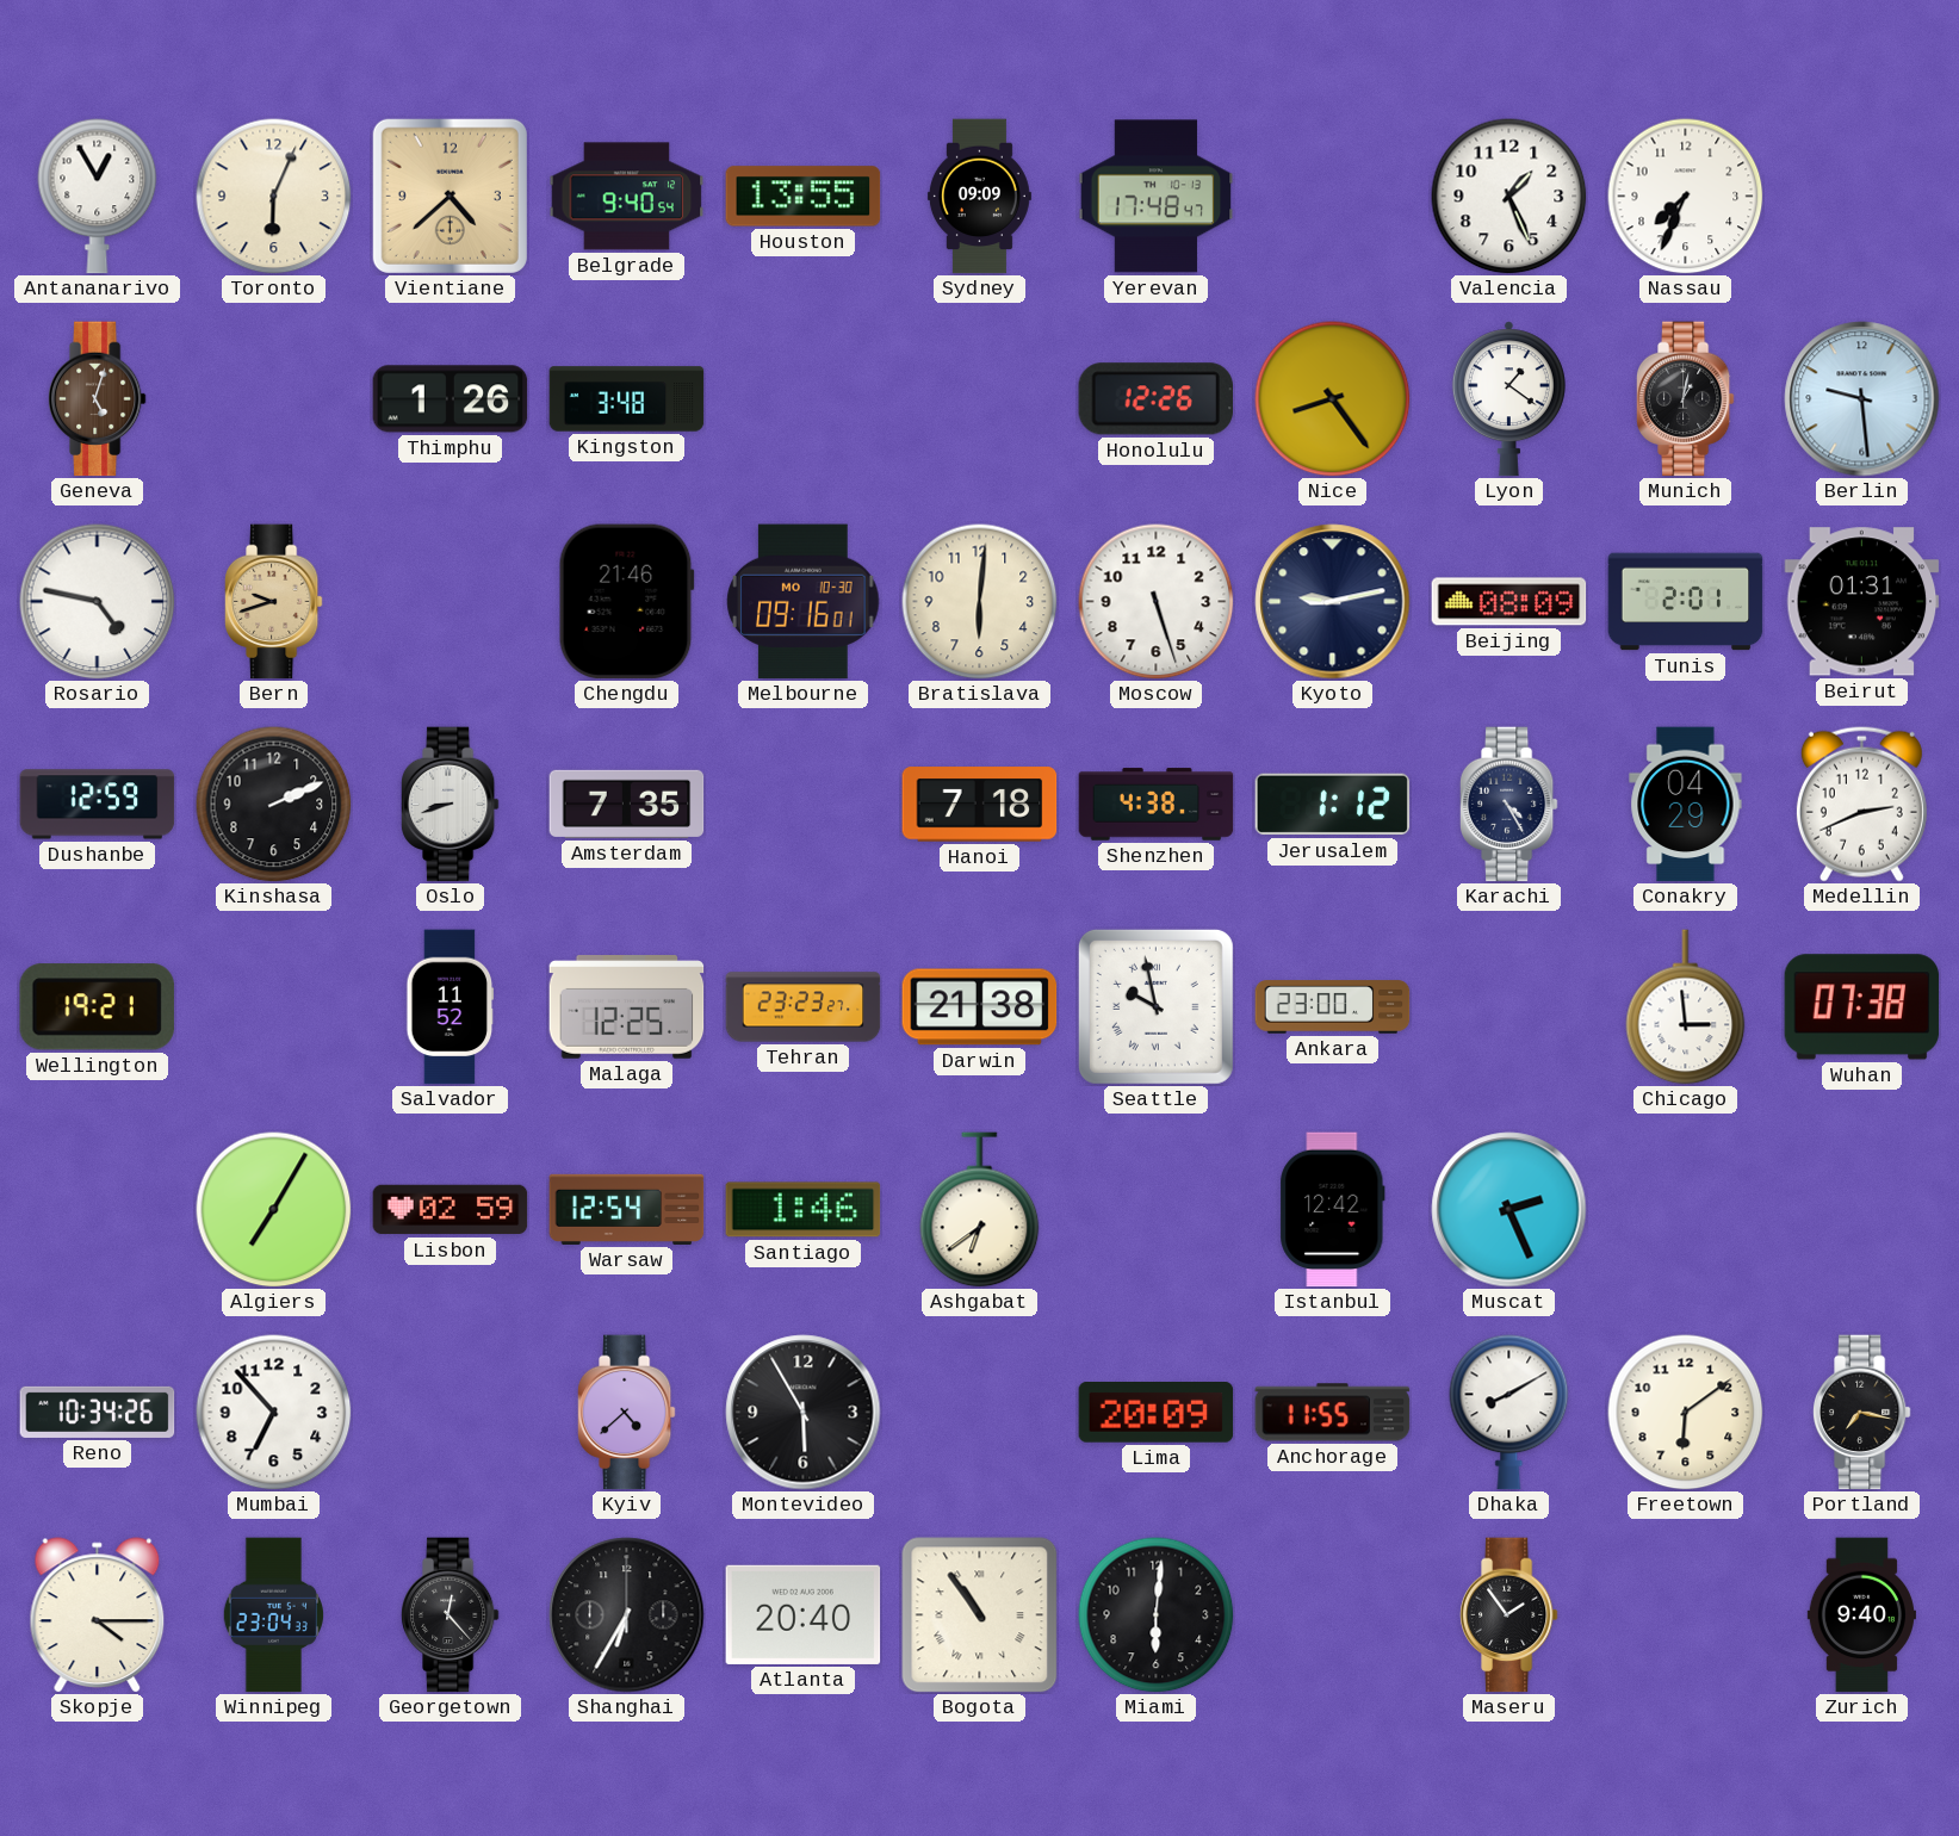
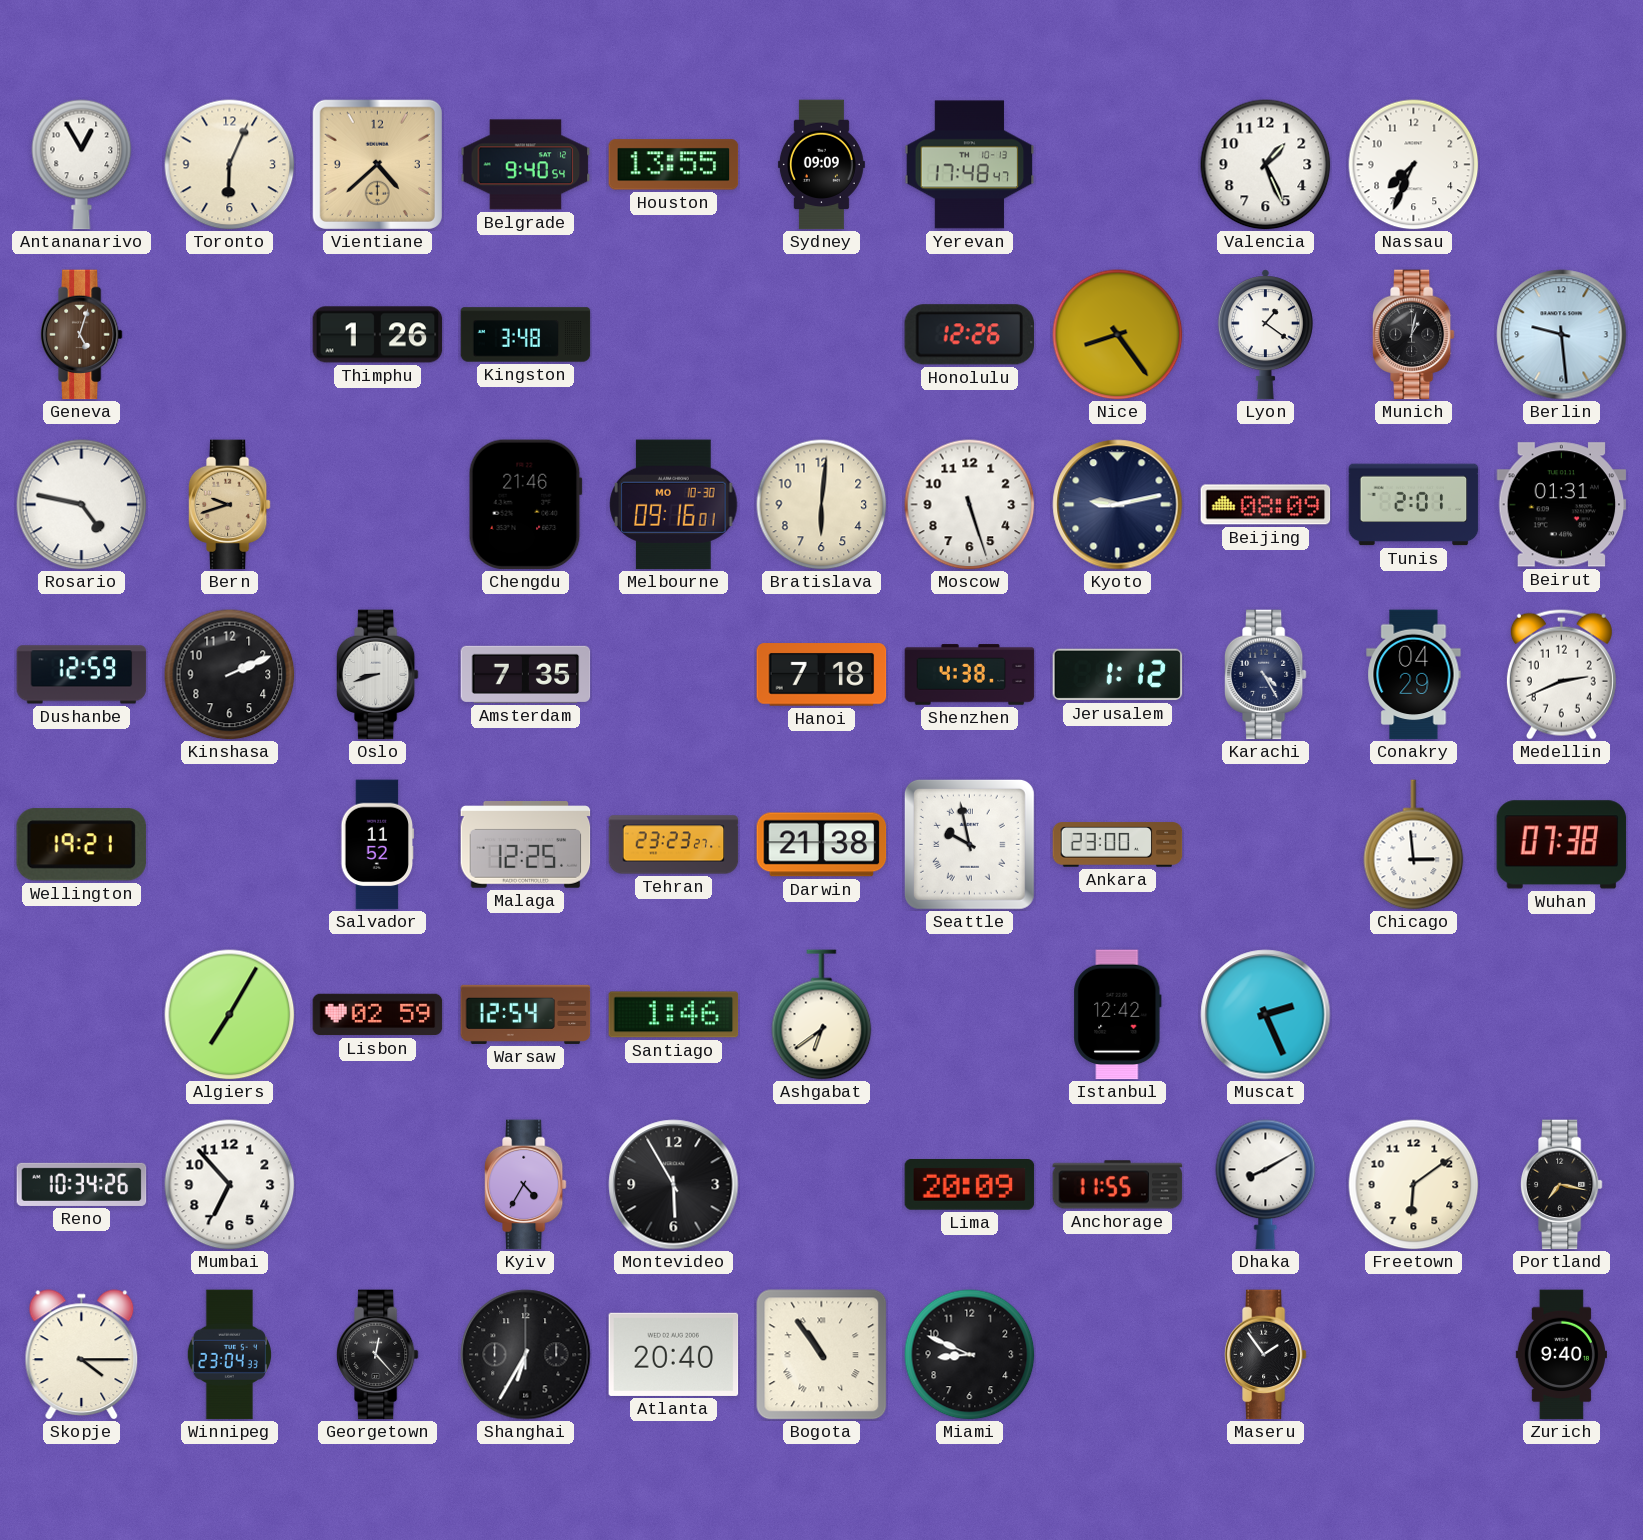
Kyiv: 4:38 -> 4:35
Miami: 6:01 -> 8:49
